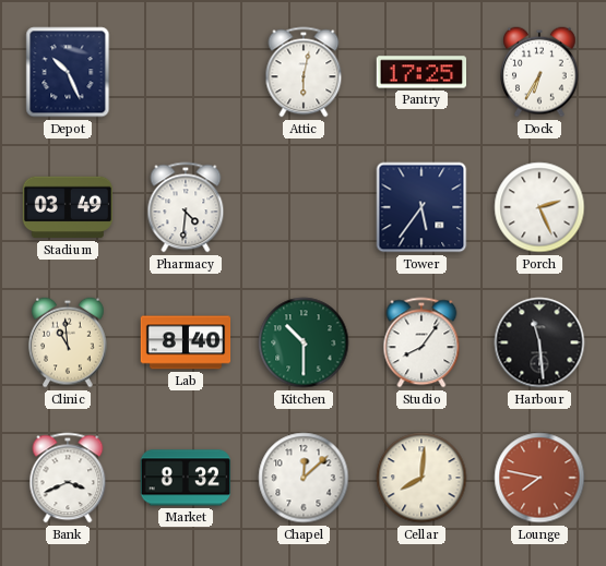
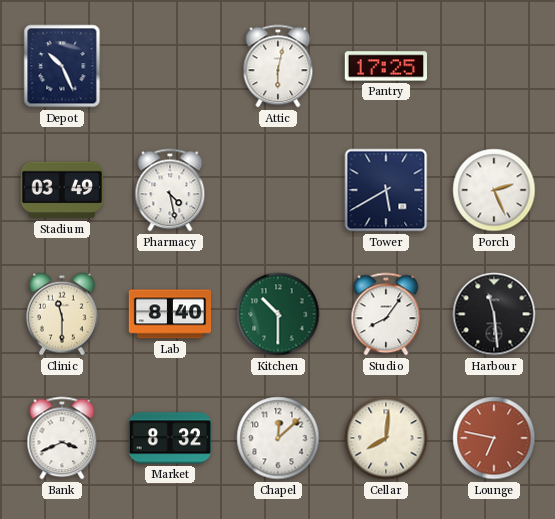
Dock: 6:35 -> none
Pharmacy: 4:31 -> 4:28
Tower: 5:36 -> 5:40
Clinic: 10:59 -> 11:30
Lounge: 7:47 -> 6:47
